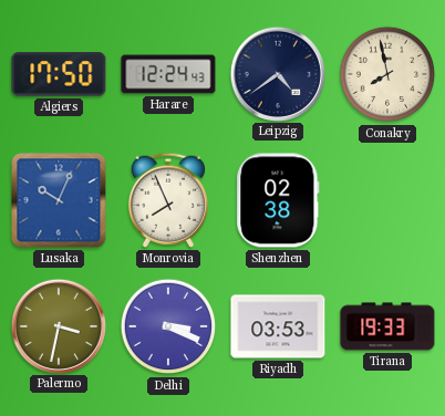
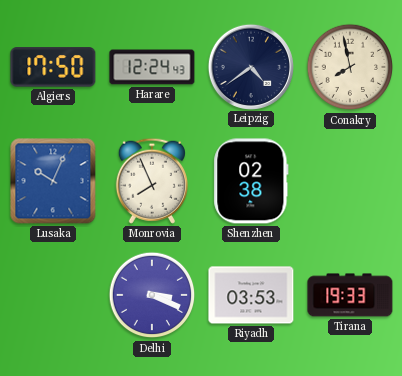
Palermo: 3:32 -> none
